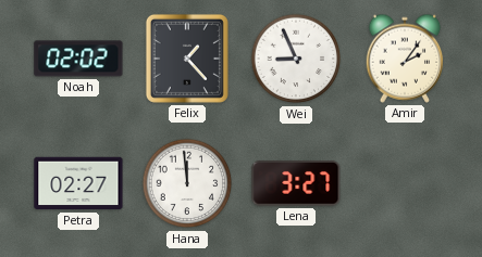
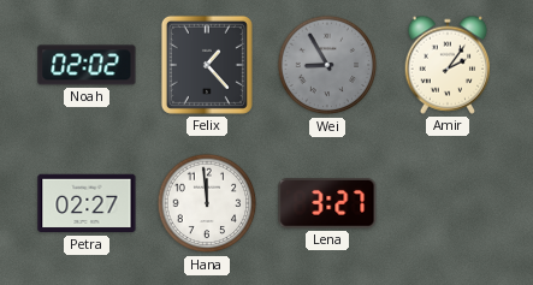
Wei: 8:56 -> 8:55
Wei dial: white -> grey
